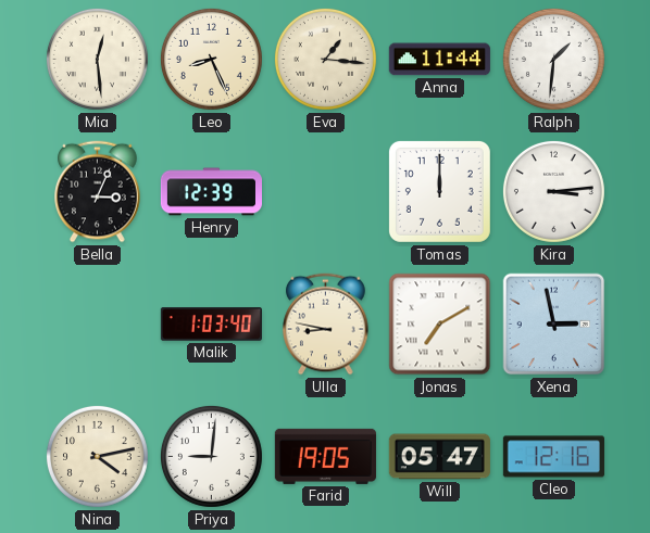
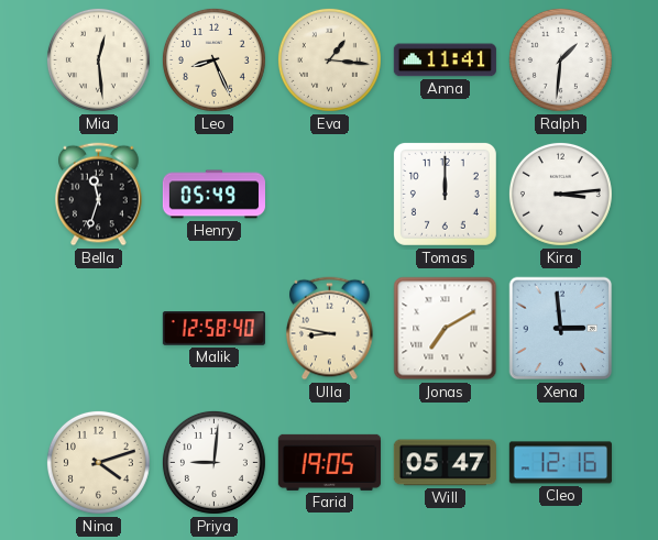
Anna: 11:44 -> 11:41
Bella: 3:04 -> 11:33
Henry: 12:39 -> 05:49
Malik: 1:03 -> 12:58
Xena: 2:58 -> 2:59
Nina: 4:13 -> 4:12
